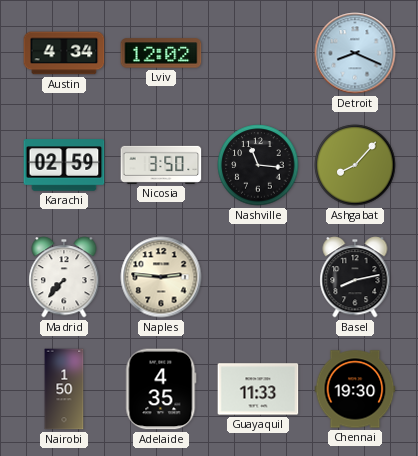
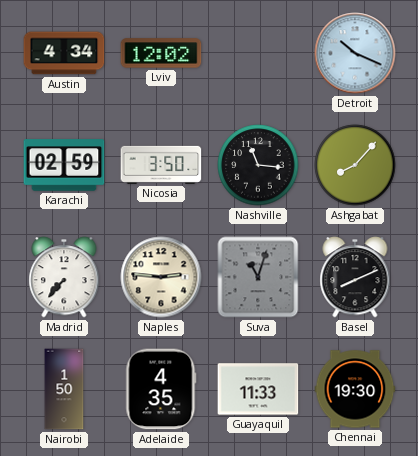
Detroit: 8:19 -> 10:19
Suva: none -> 11:03
Basel: 8:13 -> 8:11
